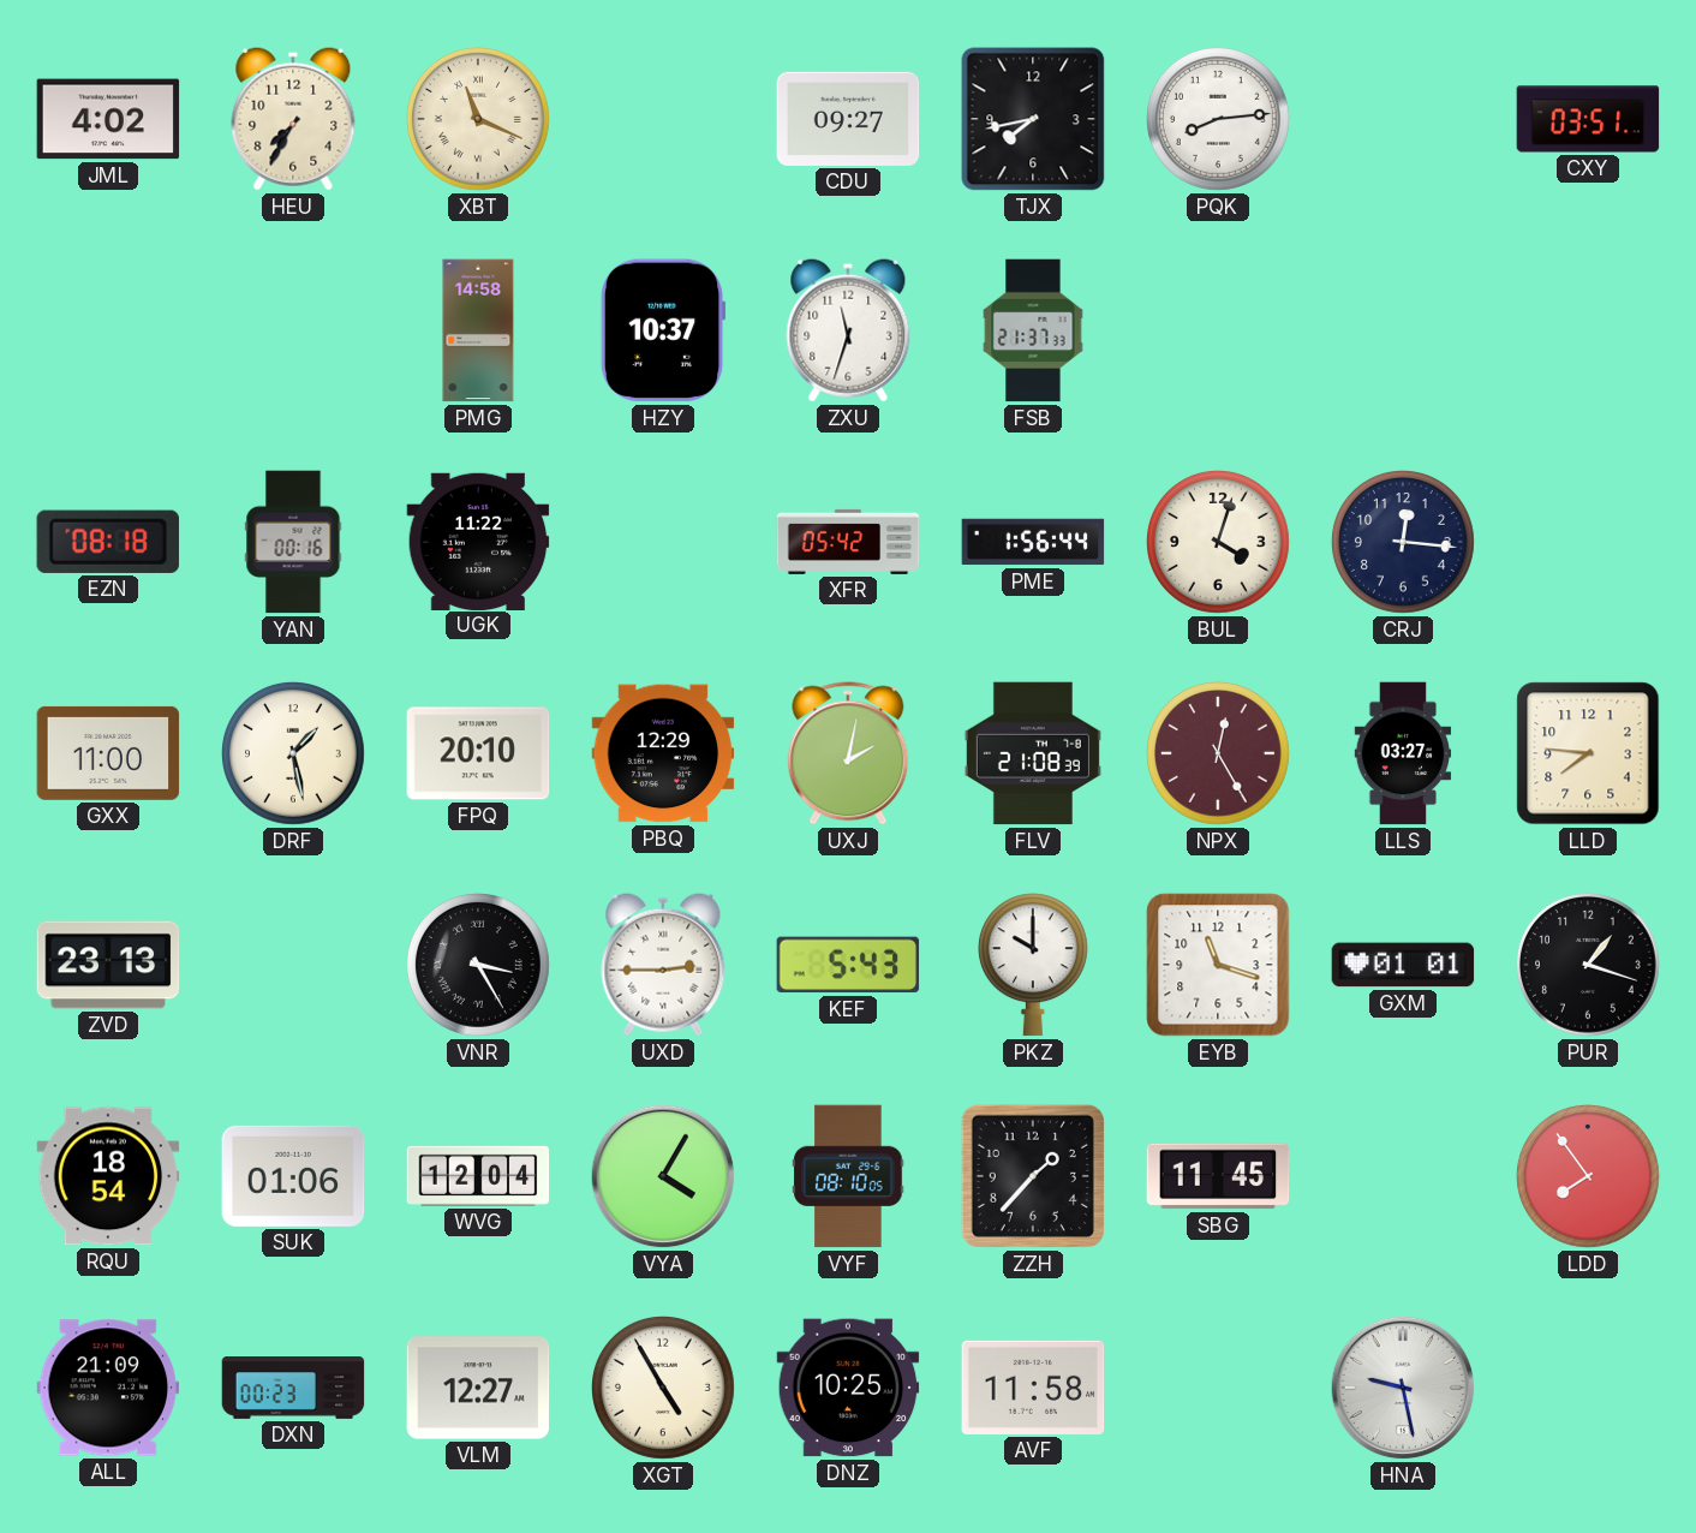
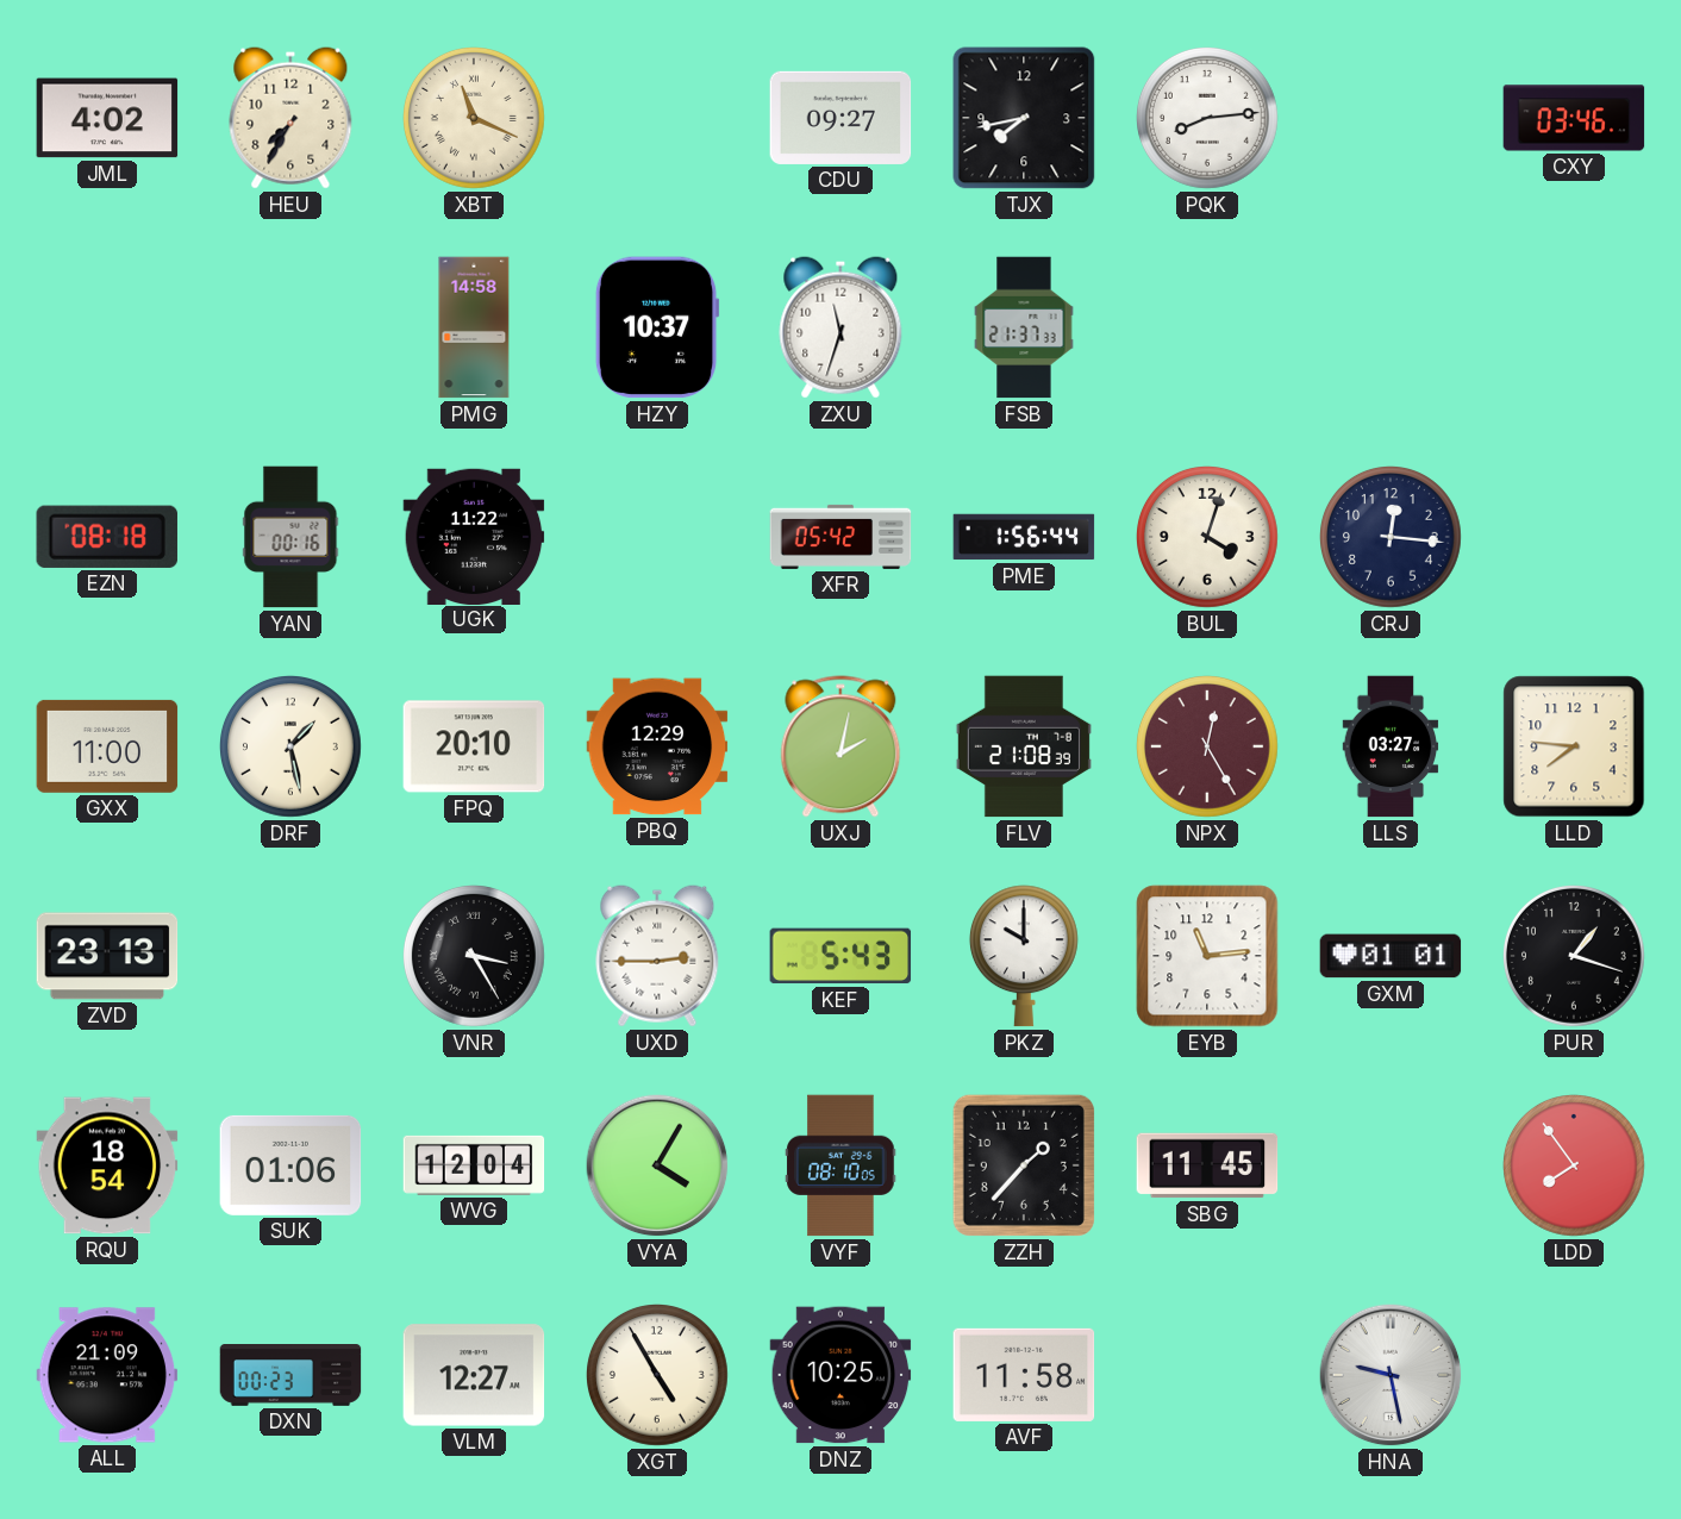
CXY: 03:51 -> 03:46
EYB: 11:18 -> 11:14
